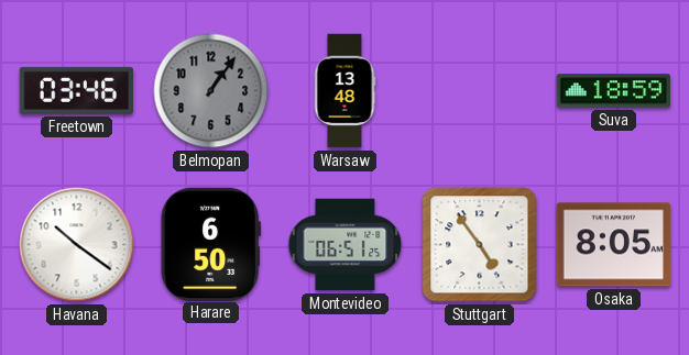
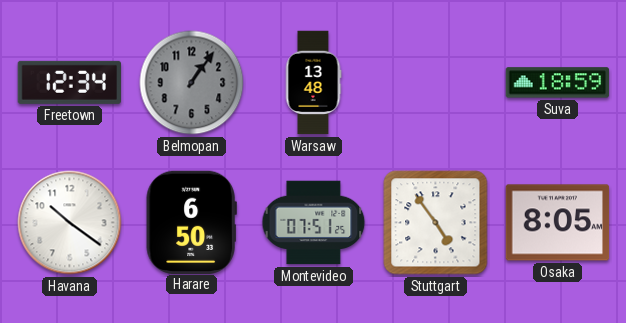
Freetown: 03:46 -> 12:34
Montevideo: 06:51 -> 07:51
